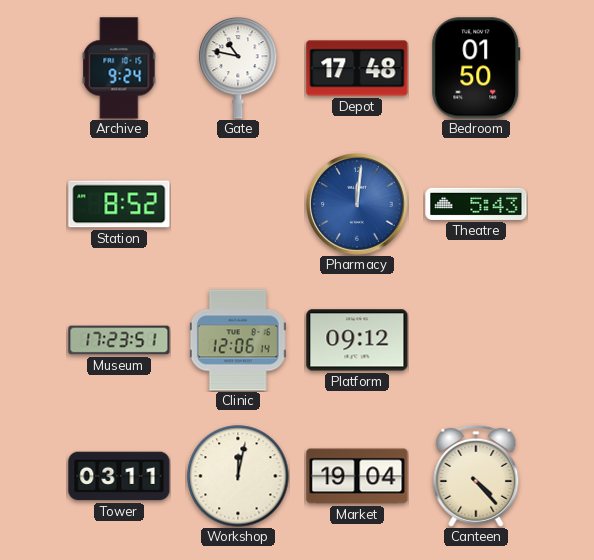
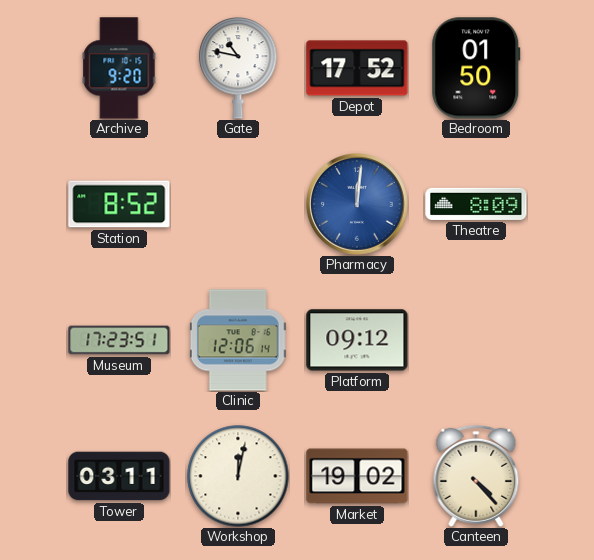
Archive: 9:24 -> 9:20
Depot: 17:48 -> 17:52
Theatre: 5:43 -> 8:09
Market: 19:04 -> 19:02
